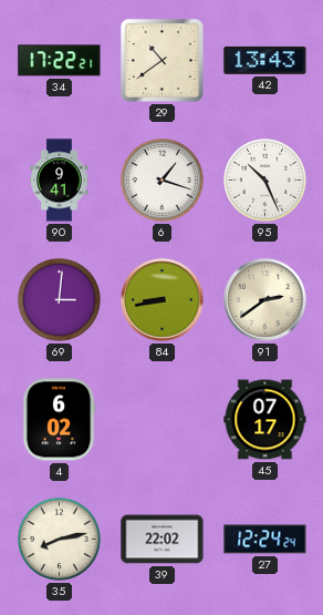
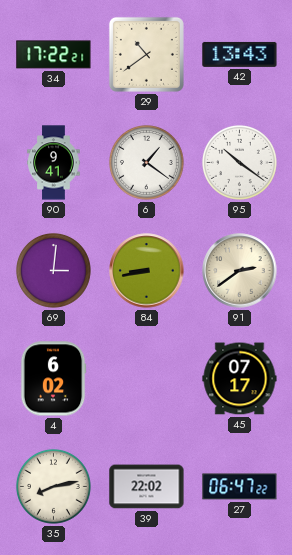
6: 1:18 -> 1:21
95: 10:26 -> 10:21
27: 12:24 -> 06:47
